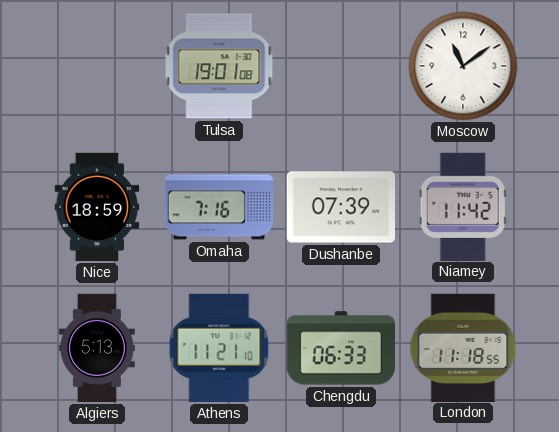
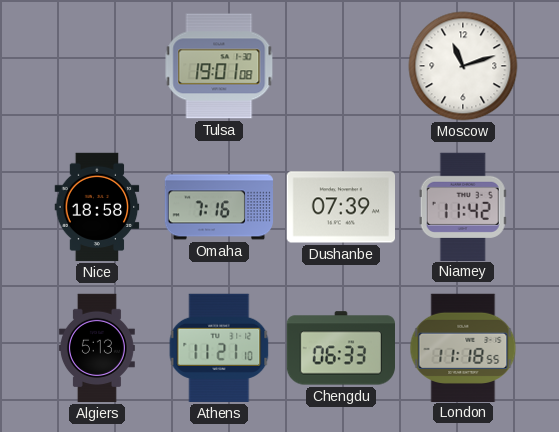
Moscow: 11:09 -> 11:12
Nice: 18:59 -> 18:58
